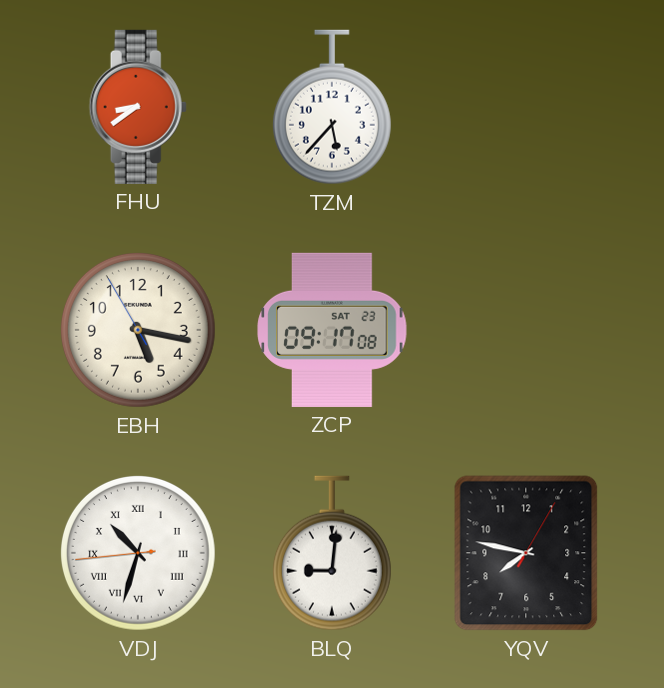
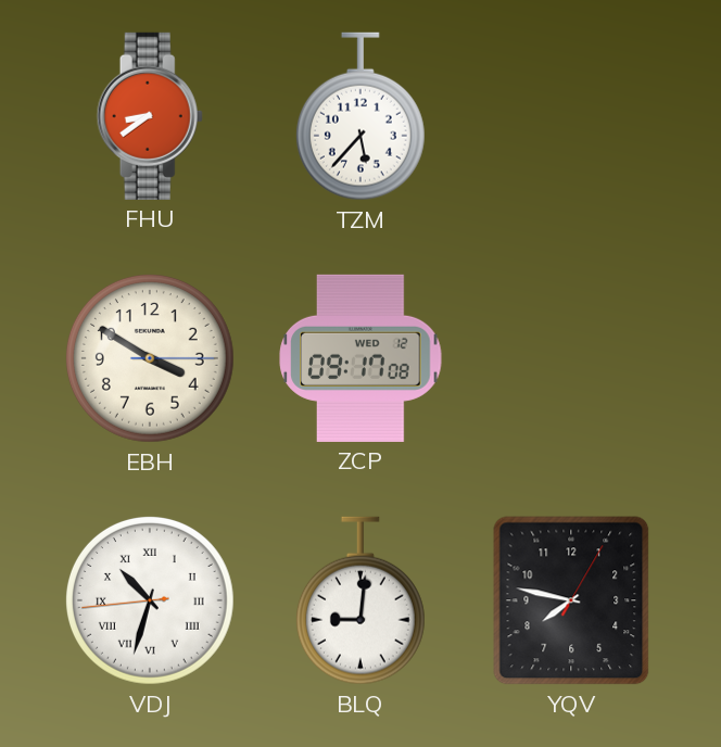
EBH: 5:16 -> 3:50
ZCP date: SAT 23 -> WED 12
